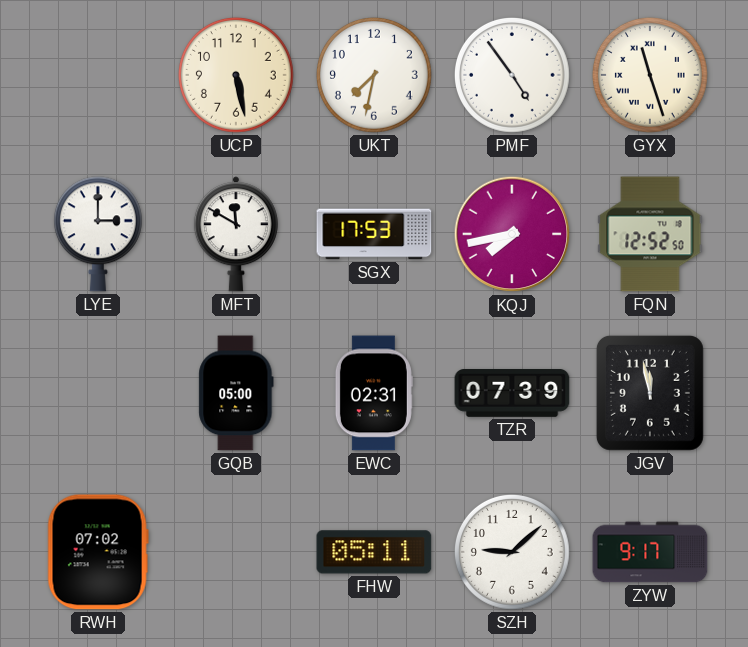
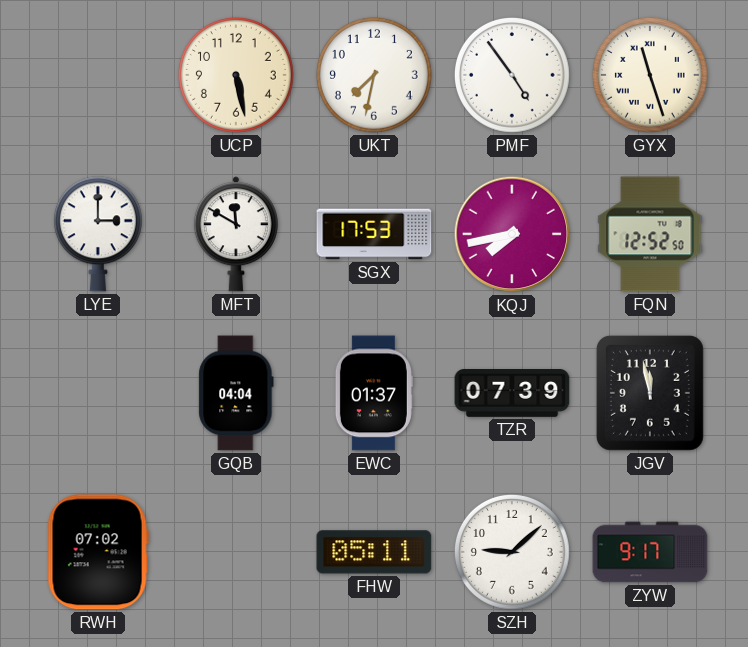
GQB: 05:00 -> 04:04
EWC: 02:31 -> 01:37
